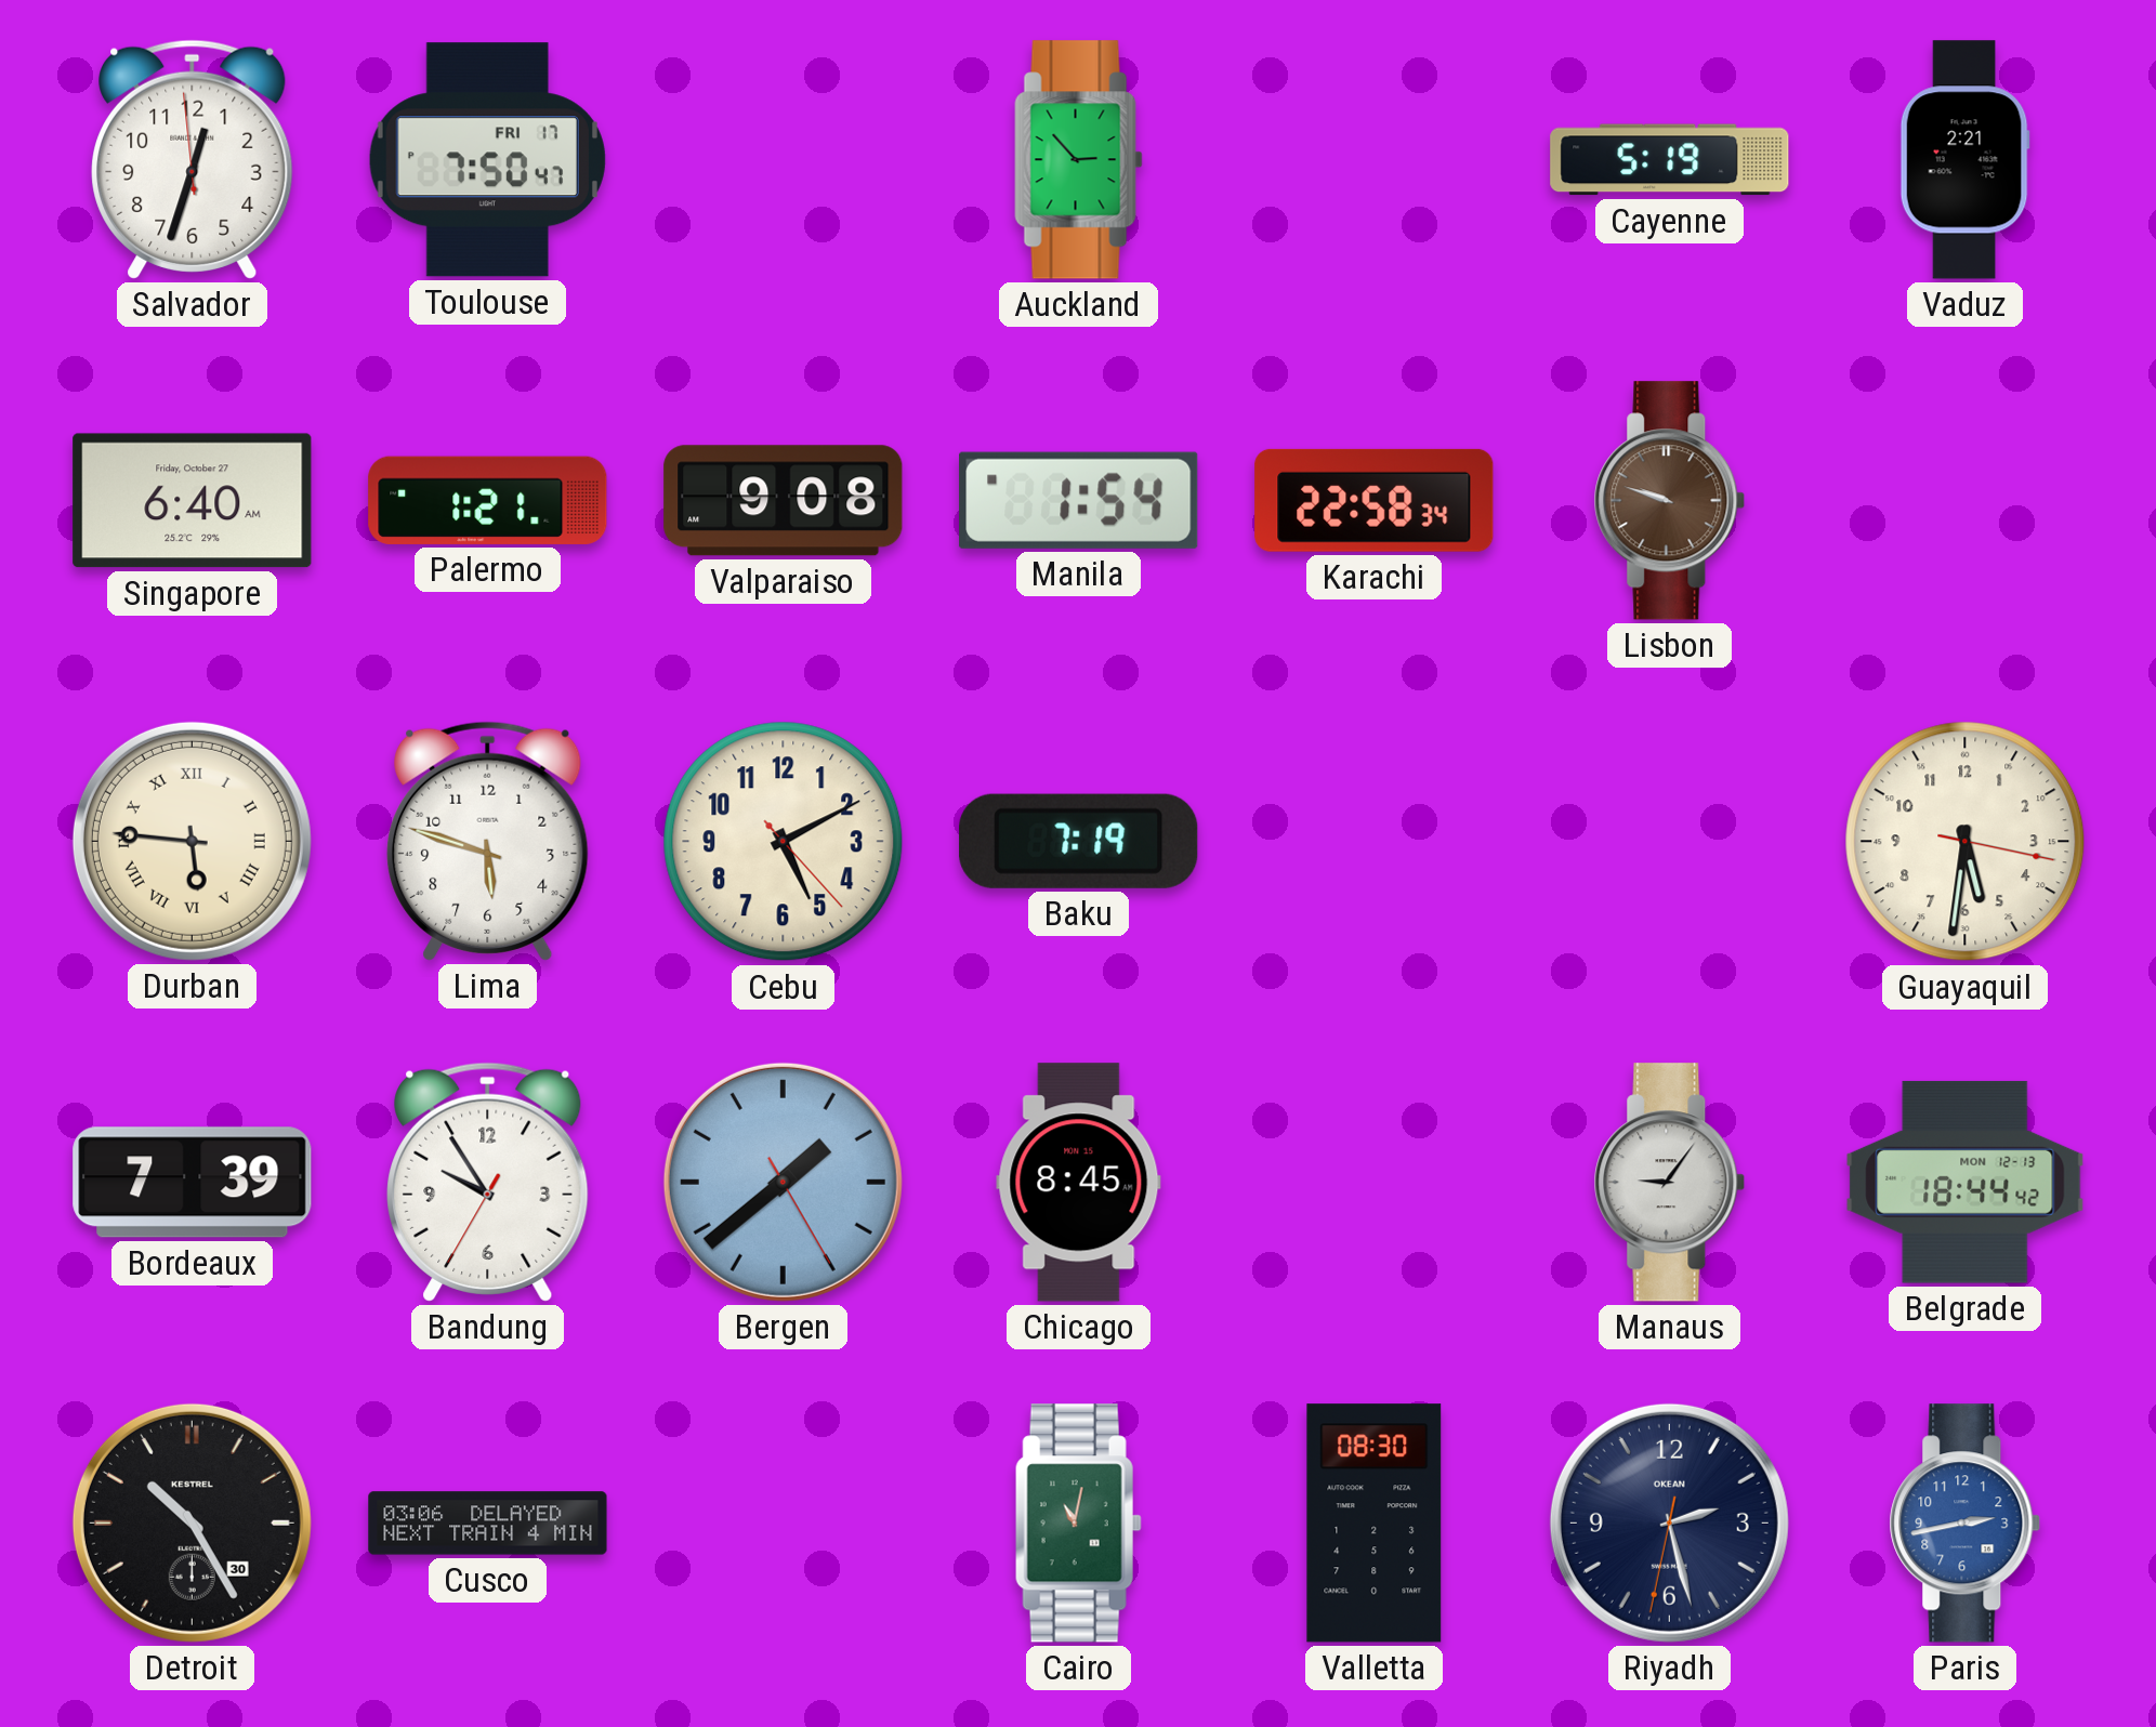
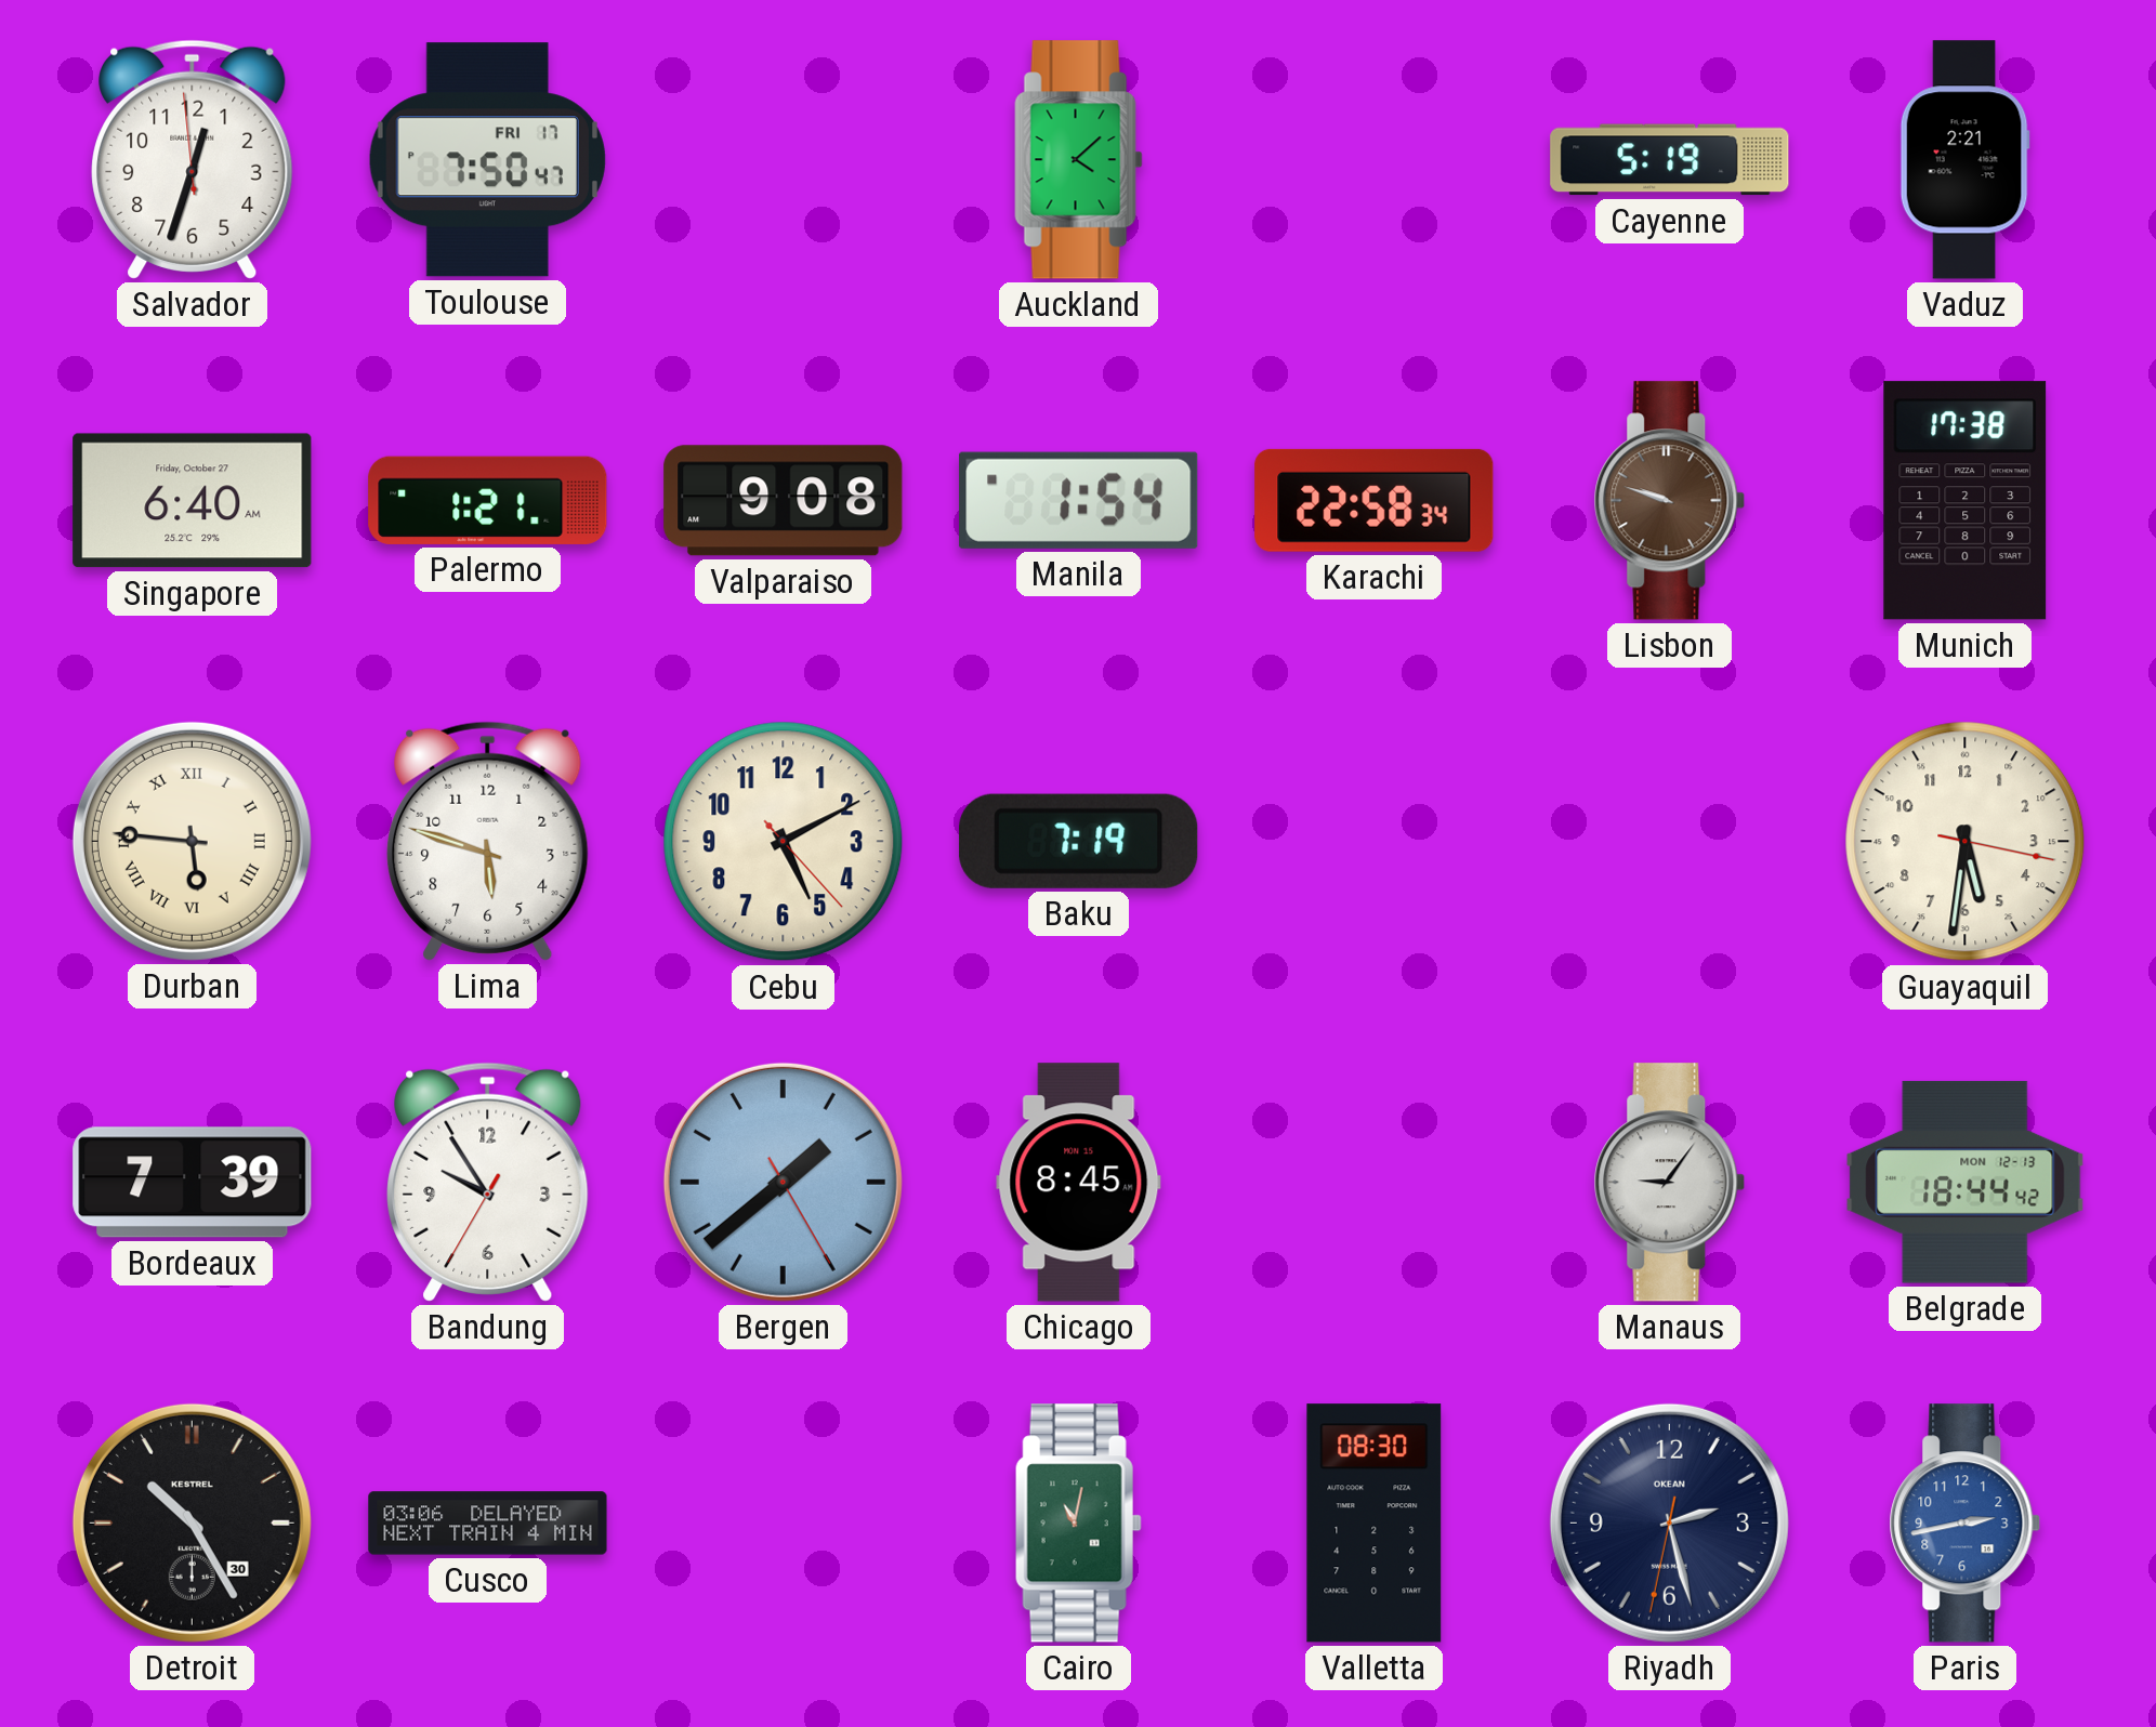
Auckland: 2:53 -> 4:08
Munich: none -> 17:38
